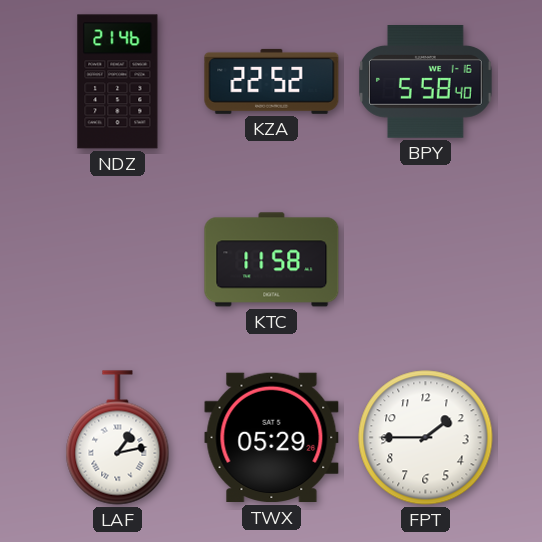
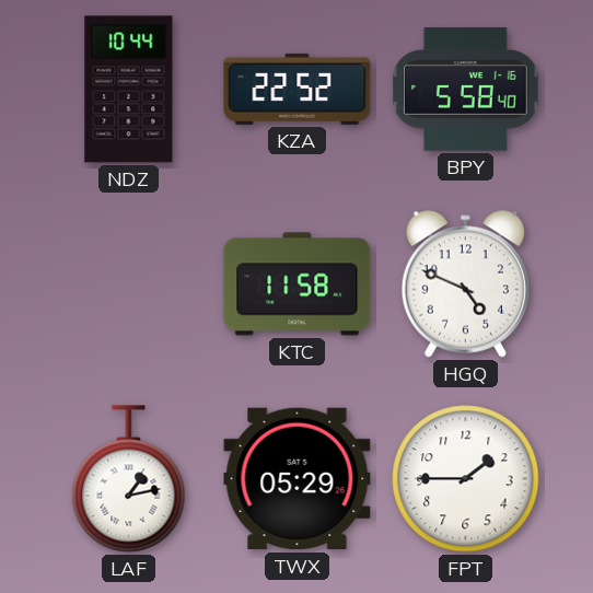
NDZ: 21:46 -> 10:44
HGQ: none -> 4:49
